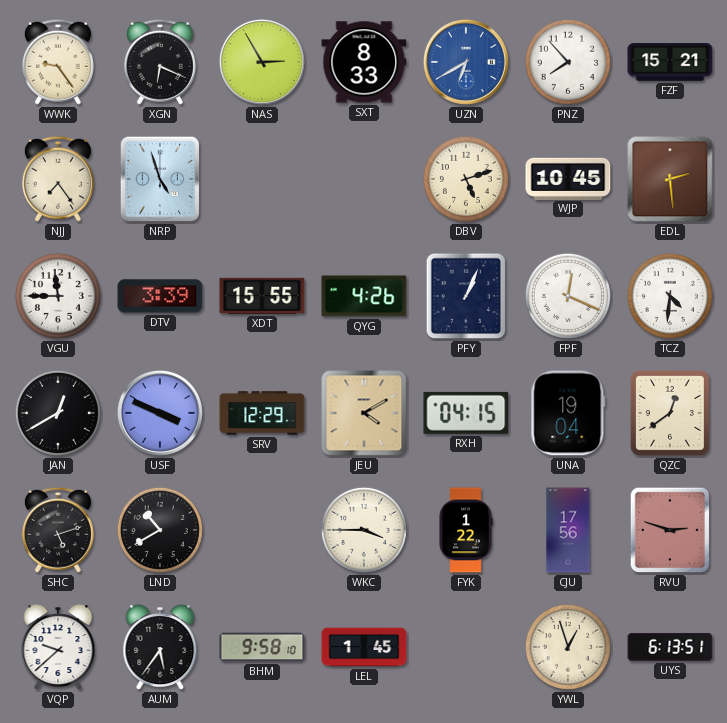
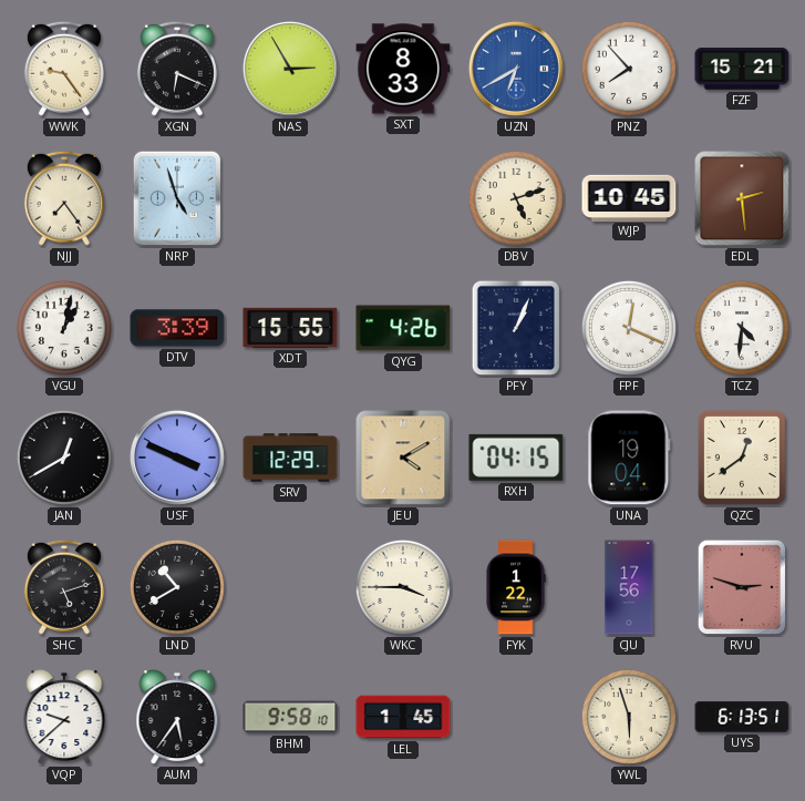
VGU: 11:45 -> 1:02
YWL: 12:57 -> 5:57
